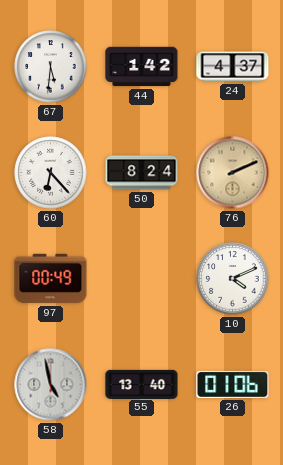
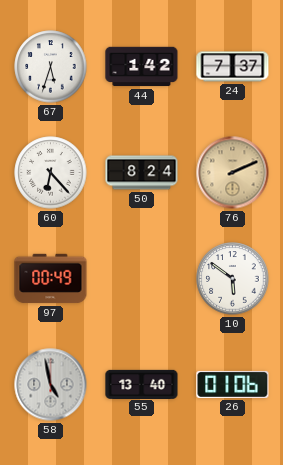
67: 5:31 -> 5:33
24: 4:37 -> 7:37
10: 4:11 -> 5:51
